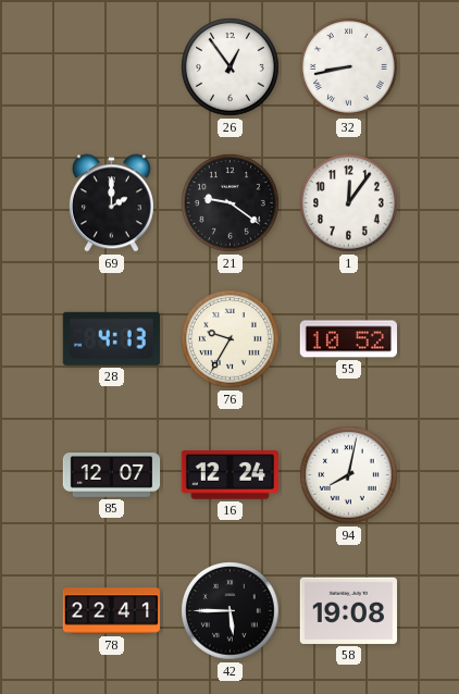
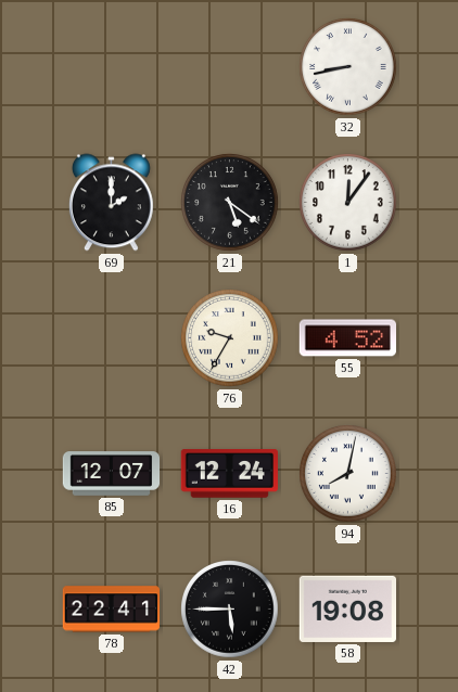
26: 12:54 -> none
21: 9:21 -> 5:21
28: 4:13 -> none
55: 10:52 -> 4:52
